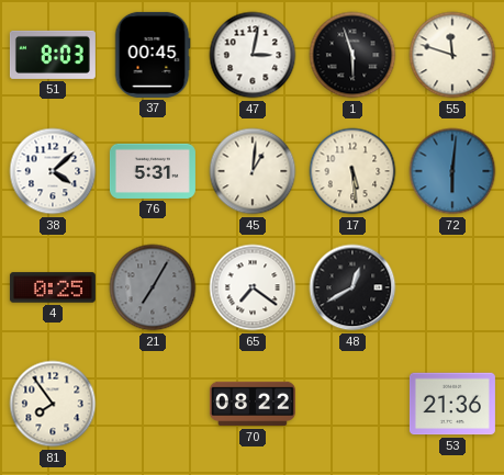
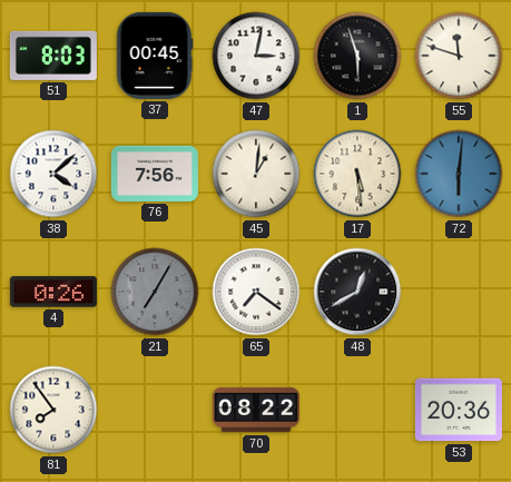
76: 5:31 -> 7:56
4: 0:25 -> 0:26
53: 21:36 -> 20:36
